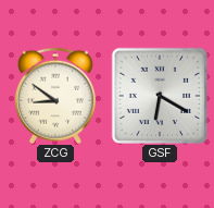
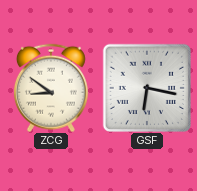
GSF: 6:20 -> 6:17
